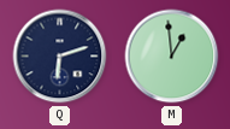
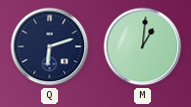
M: 12:59 -> 1:01
